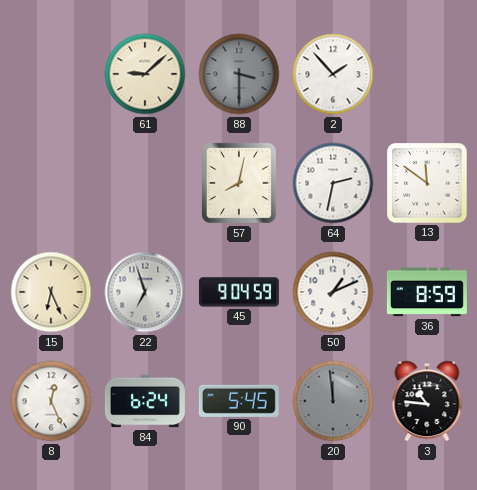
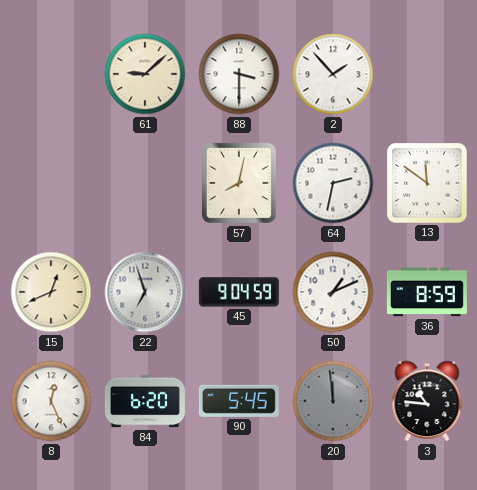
88 dial: grey -> white
15: 6:26 -> 12:41
84: 6:24 -> 6:20
